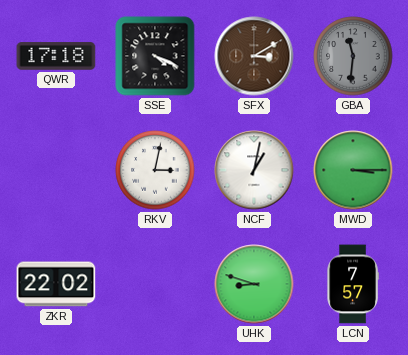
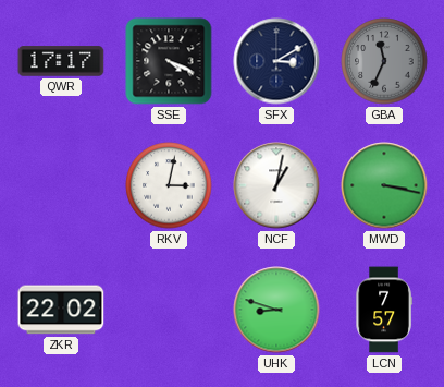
QWR: 17:18 -> 17:17
SFX dial: brown -> navy
GBA: 11:31 -> 11:34
MWD: 3:15 -> 3:17
